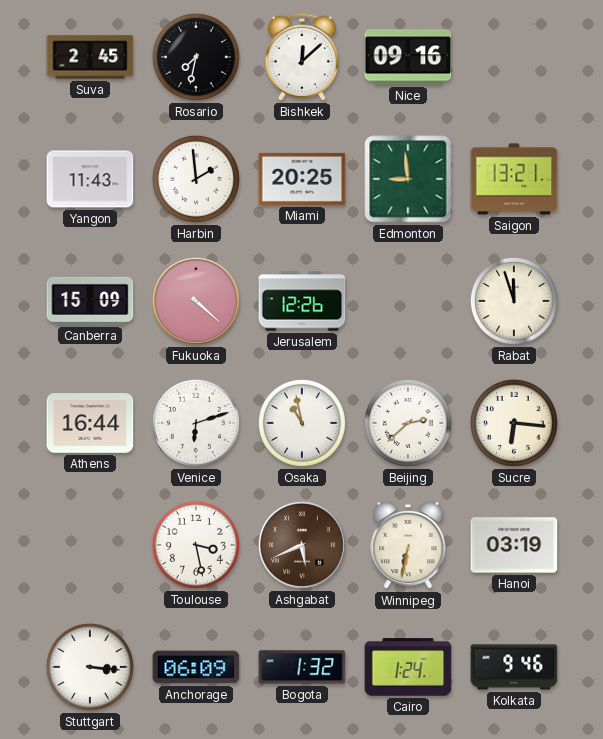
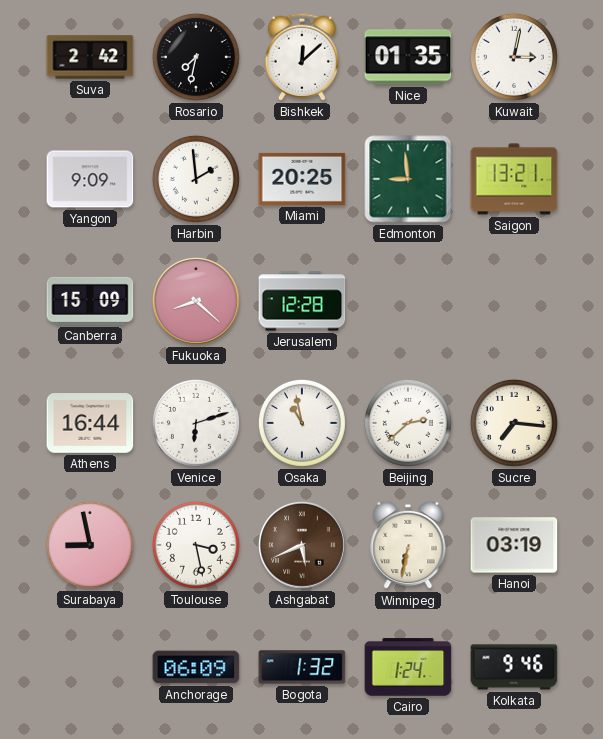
Suva: 2:45 -> 2:42
Nice: 09:16 -> 01:35
Kuwait: none -> 3:02
Yangon: 11:43 -> 9:09
Fukuoka: 4:22 -> 8:22
Jerusalem: 12:26 -> 12:28
Rabat: 11:57 -> none
Sucre: 6:16 -> 7:16
Surabaya: none -> 8:58
Stuttgart: 3:16 -> none
